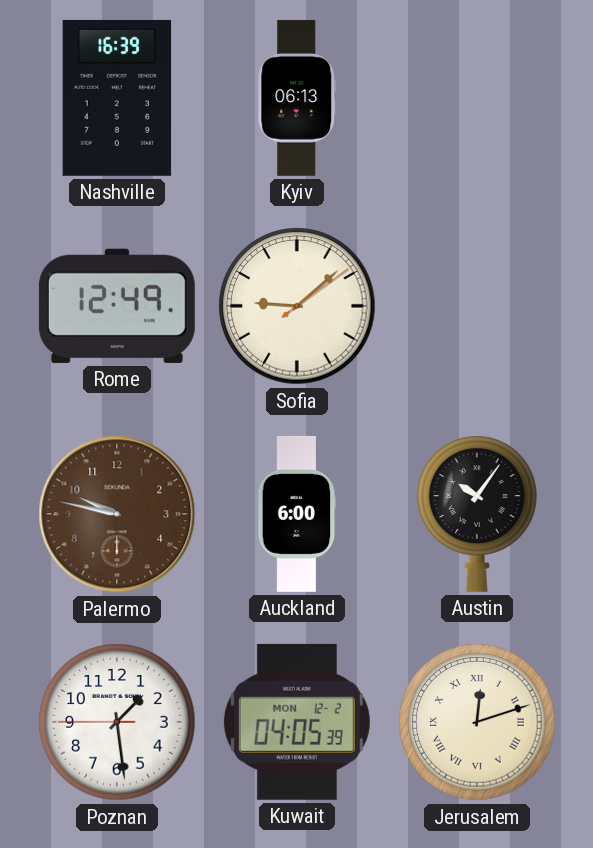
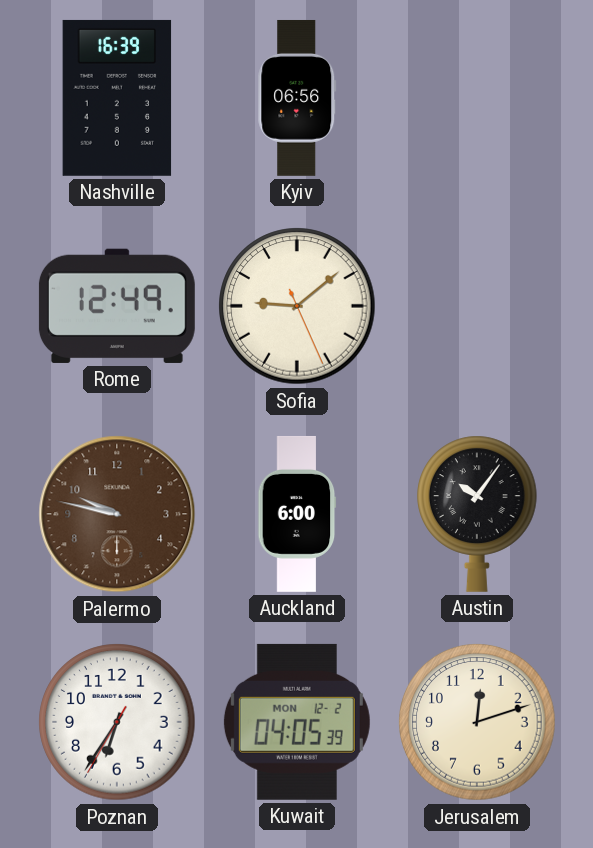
Kyiv: 06:13 -> 06:56
Sofia: 9:08:09 -> 9:08:26
Poznan: 1:28 -> 6:35
Jerusalem numerals: Roman -> Arabic
